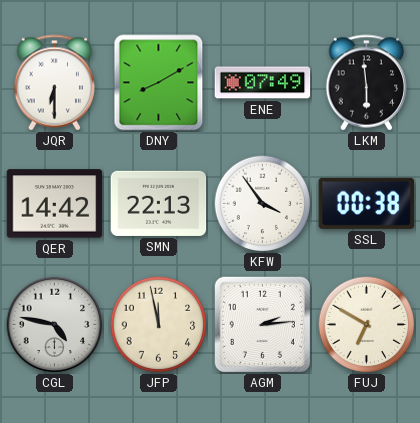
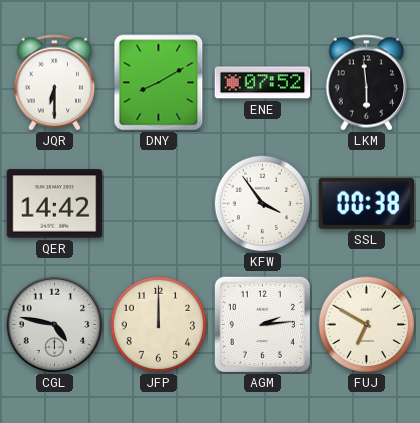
ENE: 07:49 -> 07:52
SMN: 22:13 -> none
JFP: 11:58 -> 12:00
